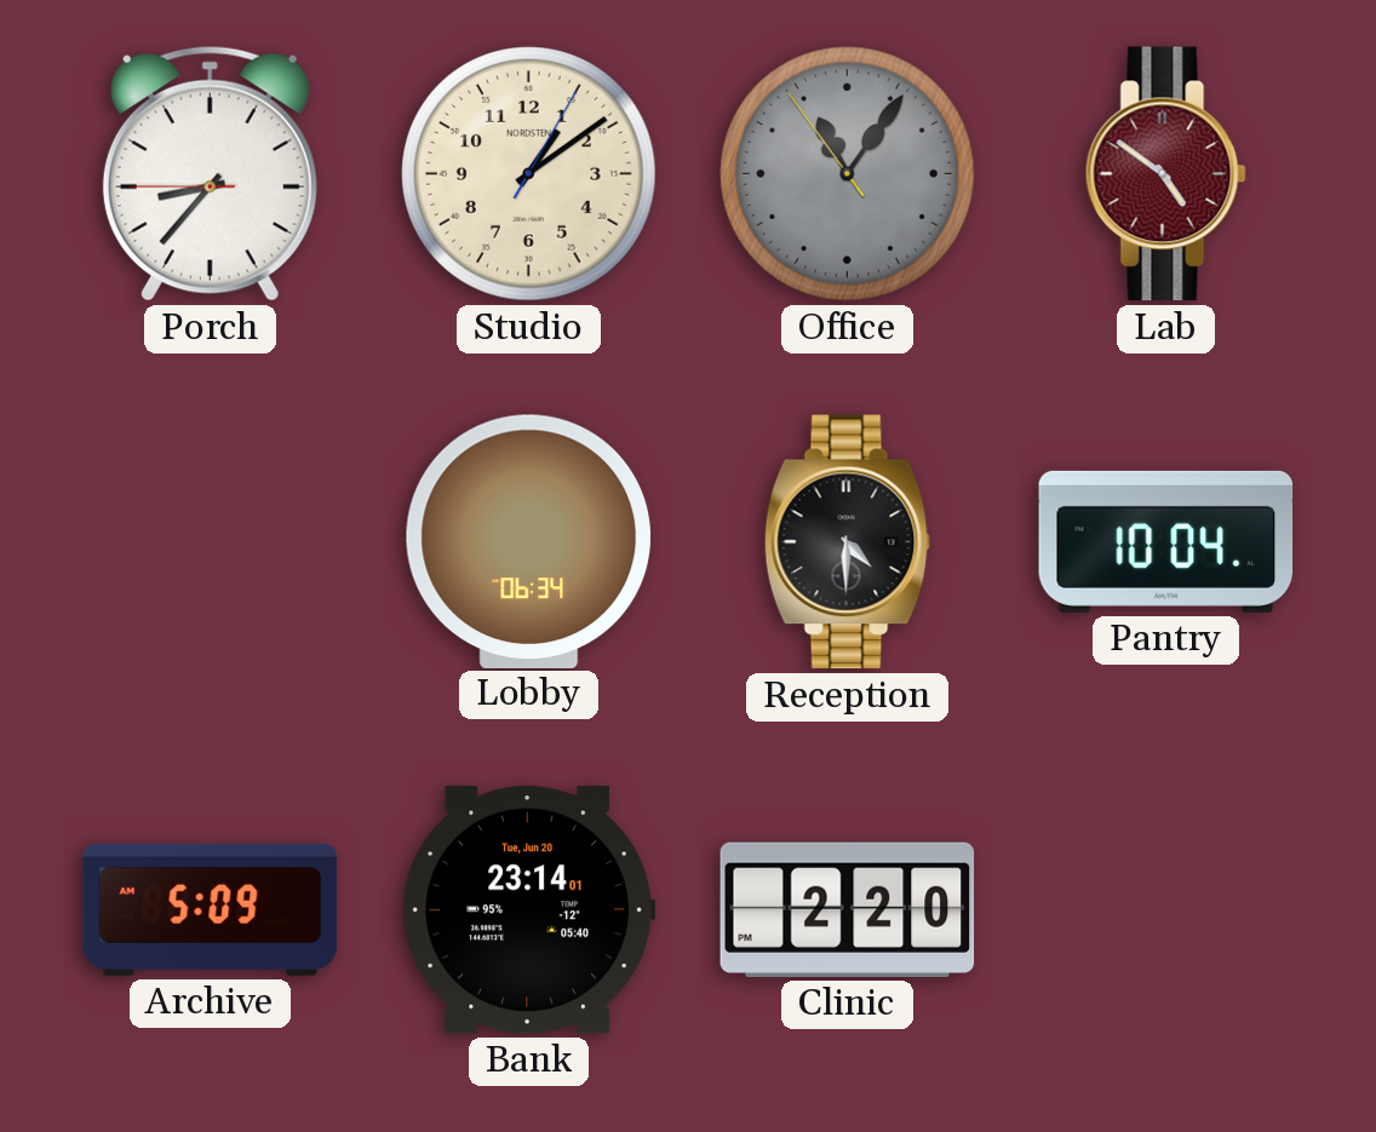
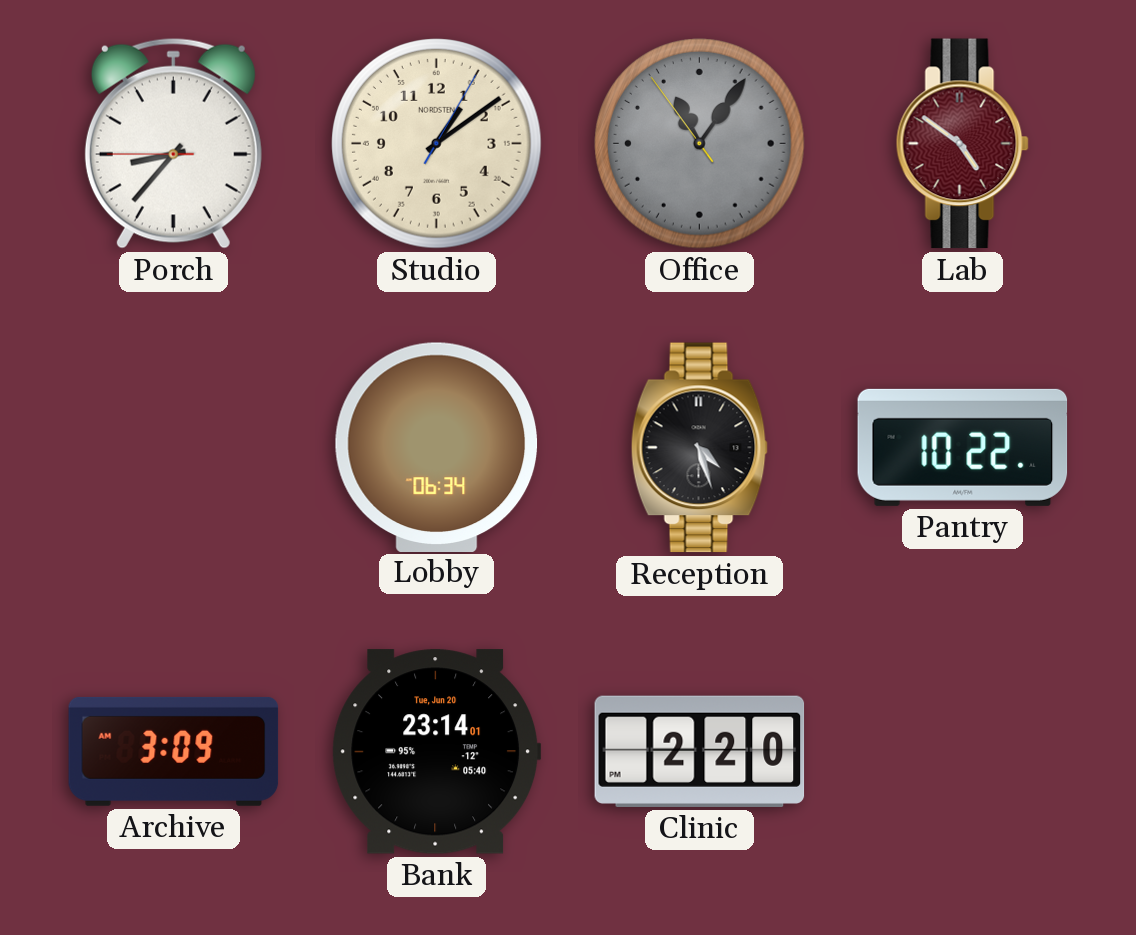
Reception: 4:30 -> 4:27
Pantry: 10:04 -> 10:22
Archive: 5:09 -> 3:09
